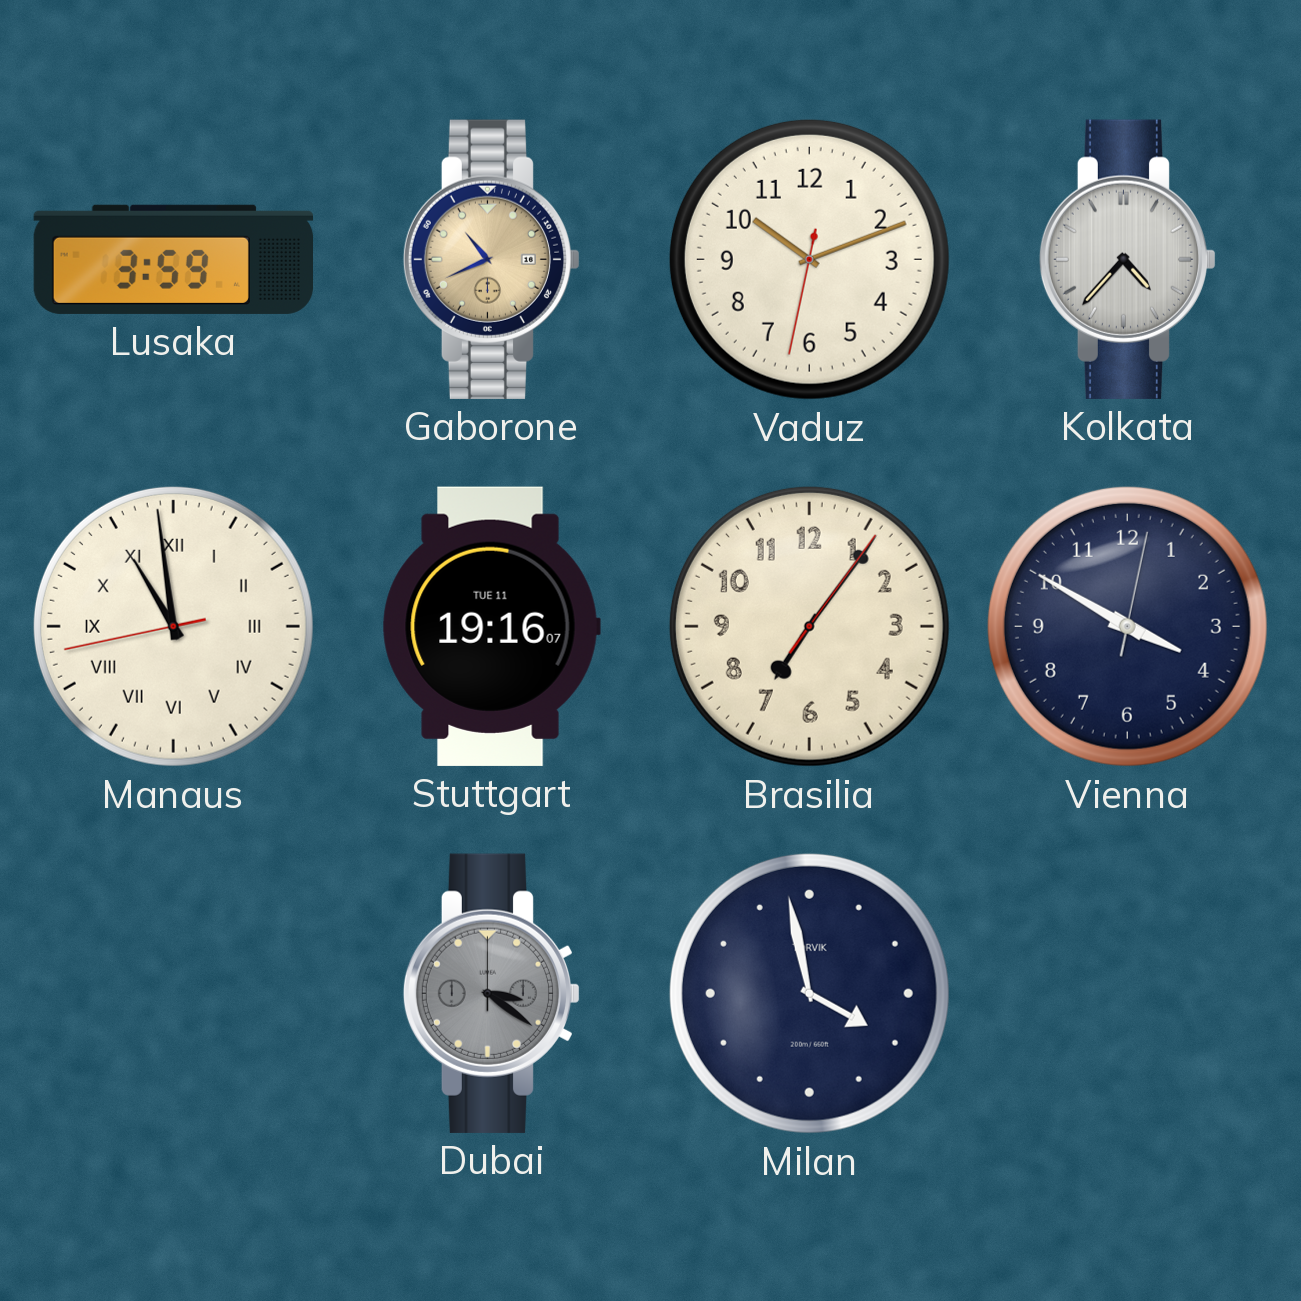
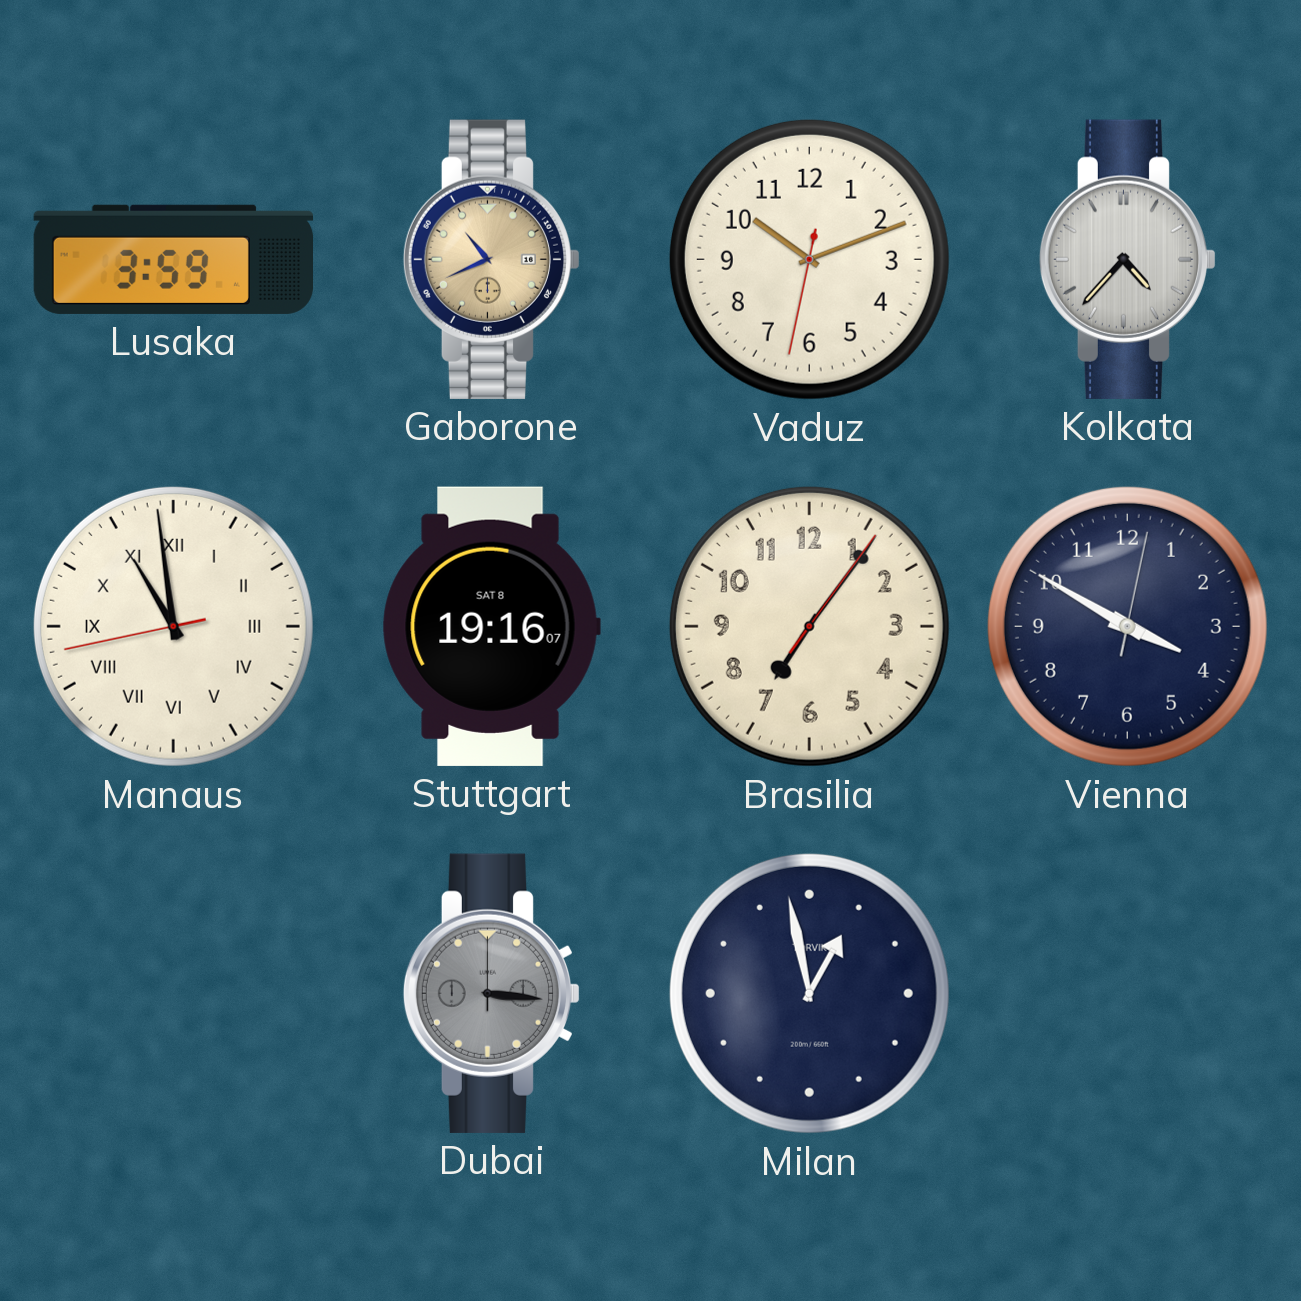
Stuttgart date: TUE 11 -> SAT 8
Dubai: 3:21 -> 3:16
Milan: 3:58 -> 12:58
